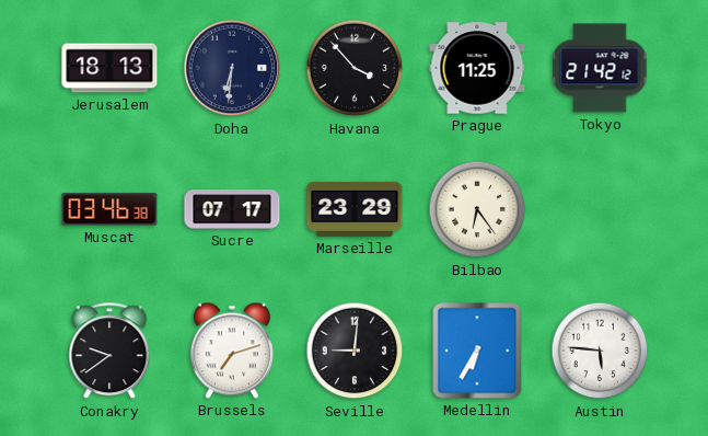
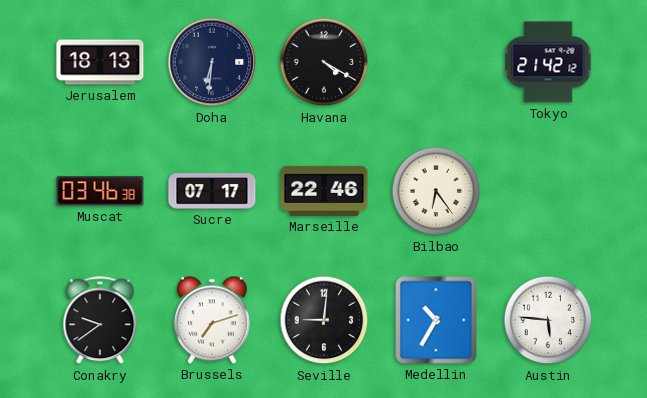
Havana: 3:53 -> 4:20
Prague: 11:25 -> none
Marseille: 23:29 -> 22:46
Medellin: 6:35 -> 10:35
